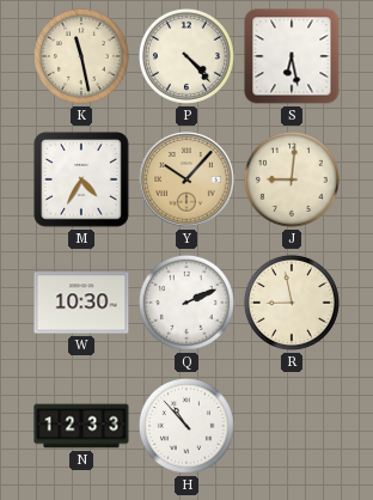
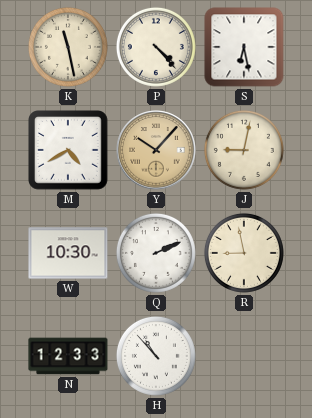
M: 4:35 -> 4:40
J: 9:01 -> 9:02
